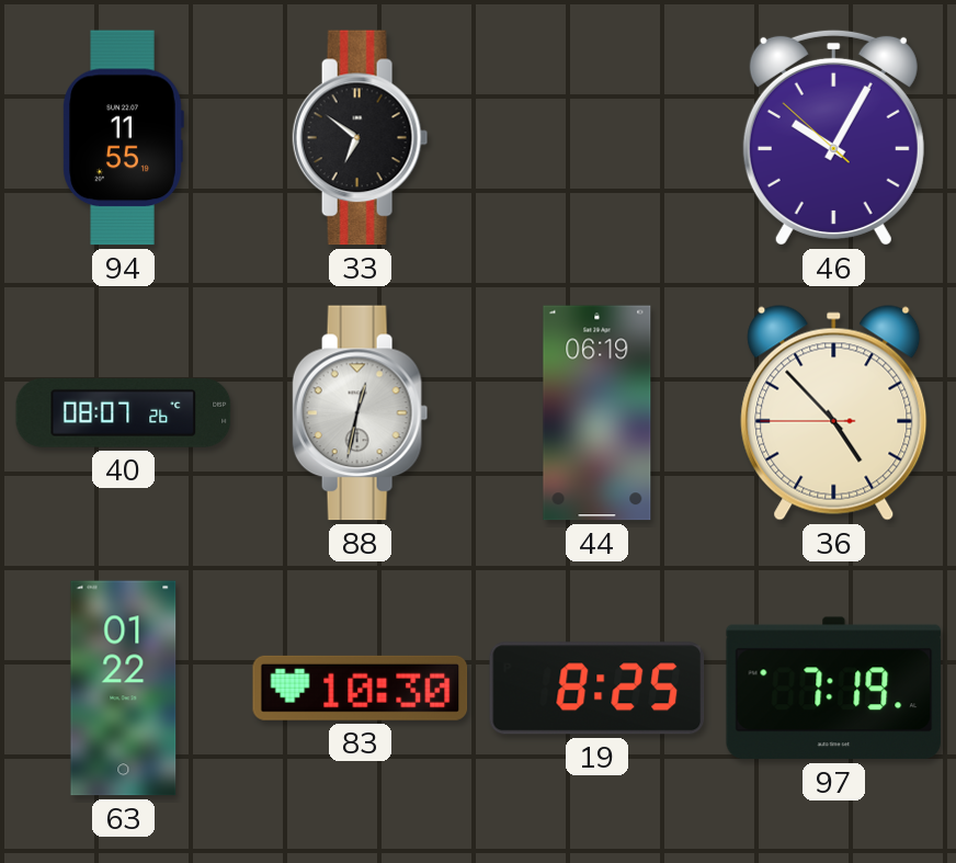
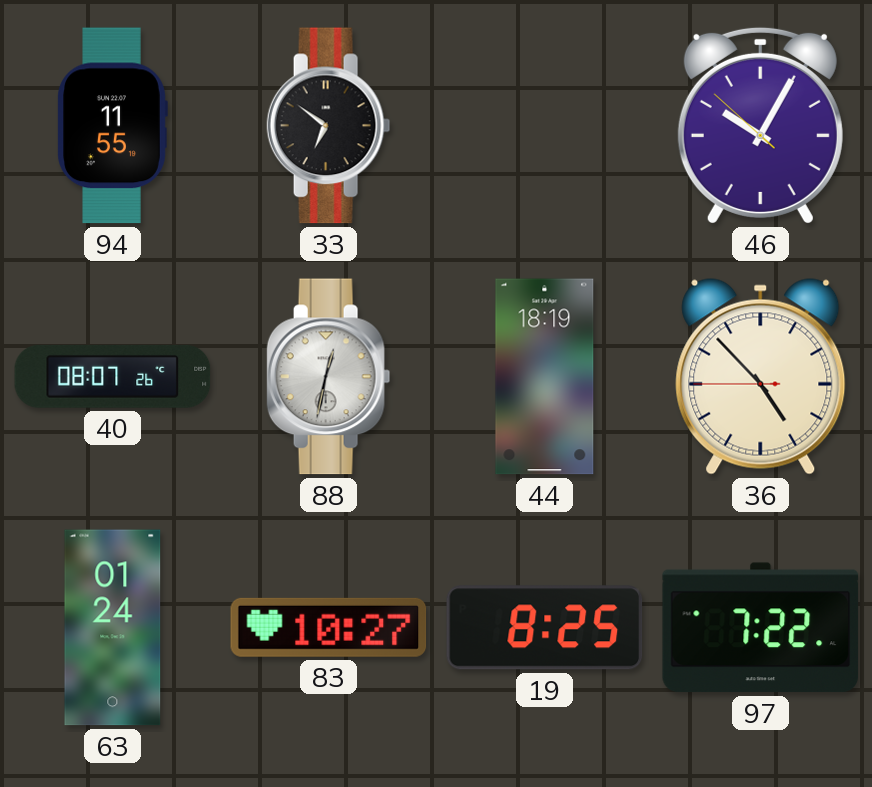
44: 06:19 -> 18:19
63: 01:22 -> 01:24
83: 10:30 -> 10:27
97: 7:19 -> 7:22
